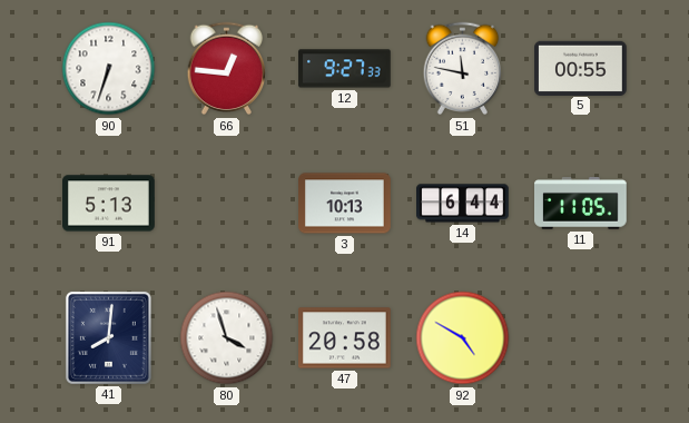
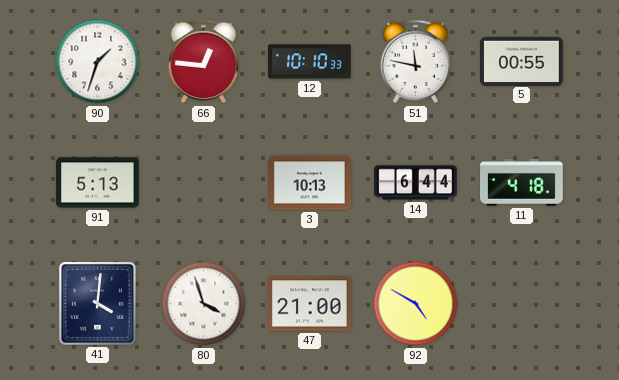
90: 6:33 -> 1:33
12: 9:27 -> 10:10
11: 11:05 -> 4:18
41: 8:01 -> 4:01
47: 20:58 -> 21:00
